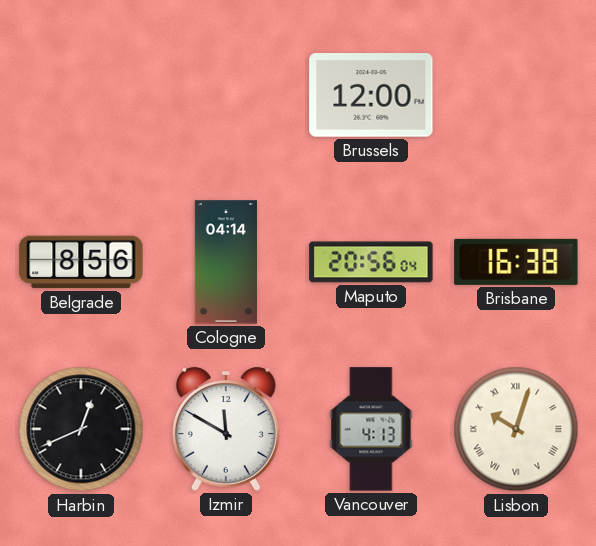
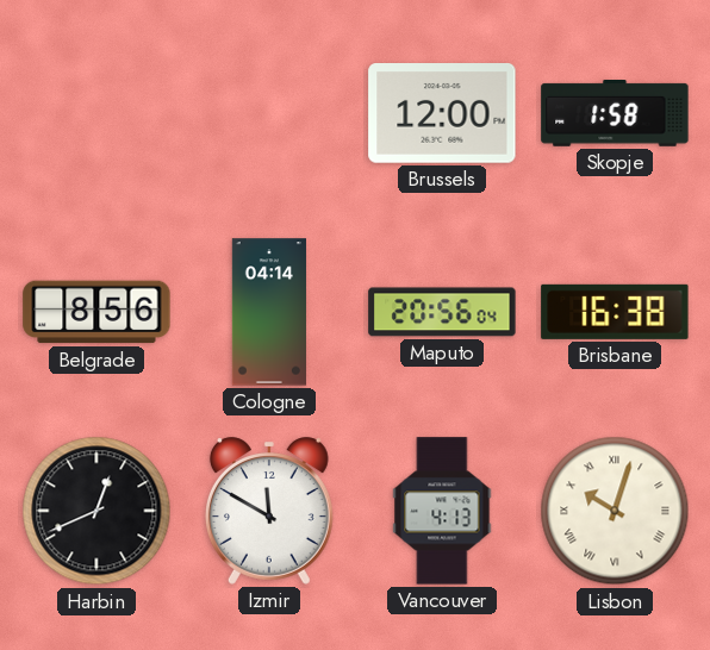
Skopje: none -> 1:58
